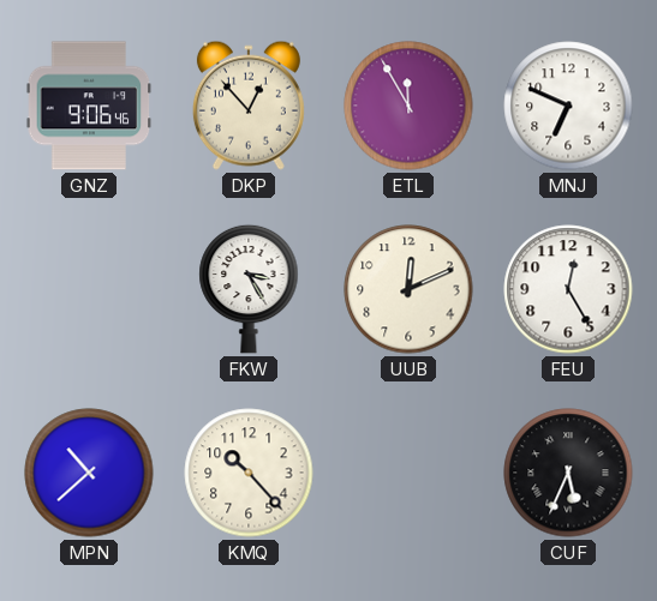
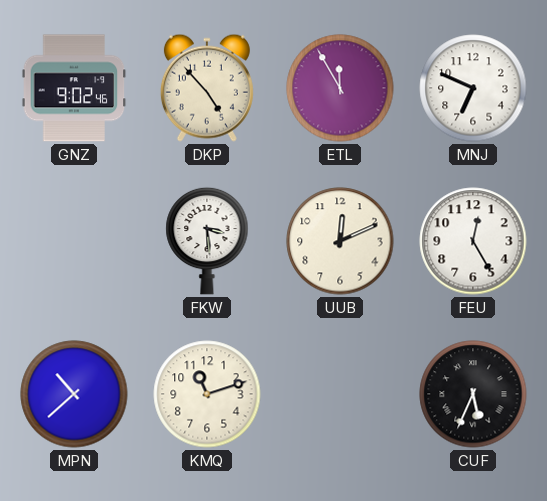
GNZ: 9:06 -> 9:02
DKP: 12:53 -> 4:53
FKW: 3:25 -> 3:29
KMQ: 10:23 -> 11:12
